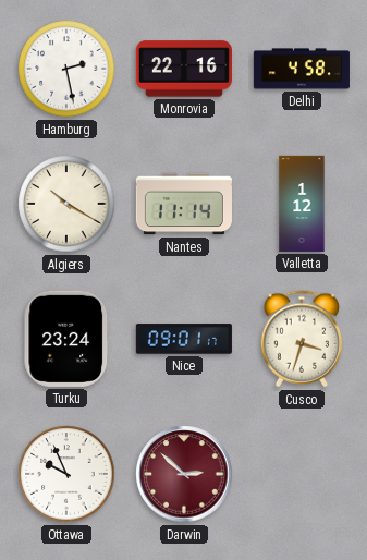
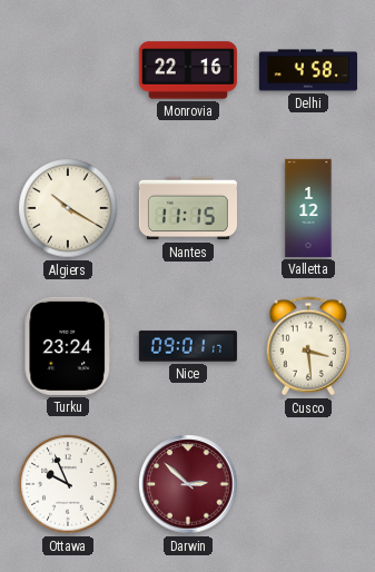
Hamburg: 2:28 -> none
Nantes: 11:14 -> 11:15
Cusco: 3:33 -> 3:29
